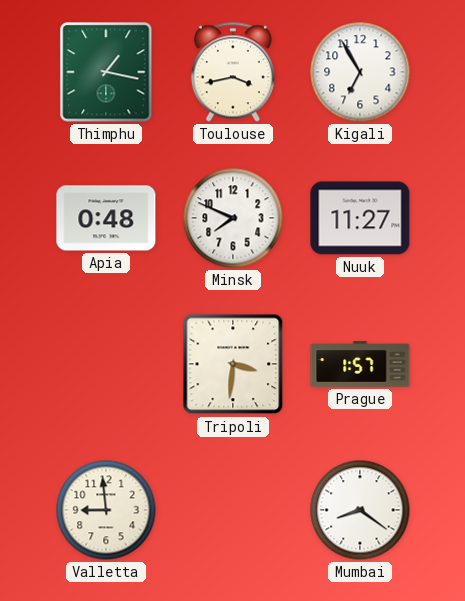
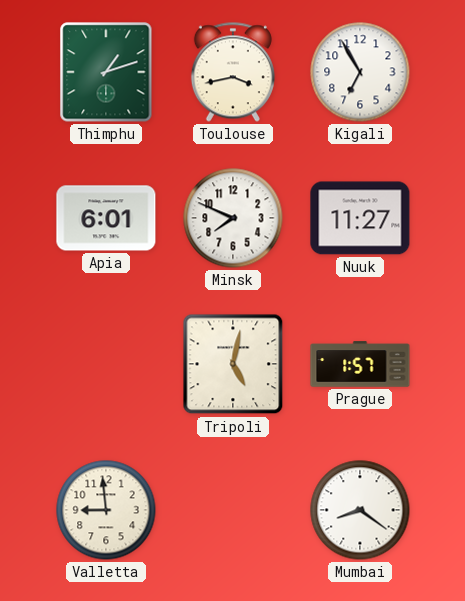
Thimphu: 1:17 -> 1:12
Apia: 0:48 -> 6:01
Tripoli: 3:31 -> 5:02
